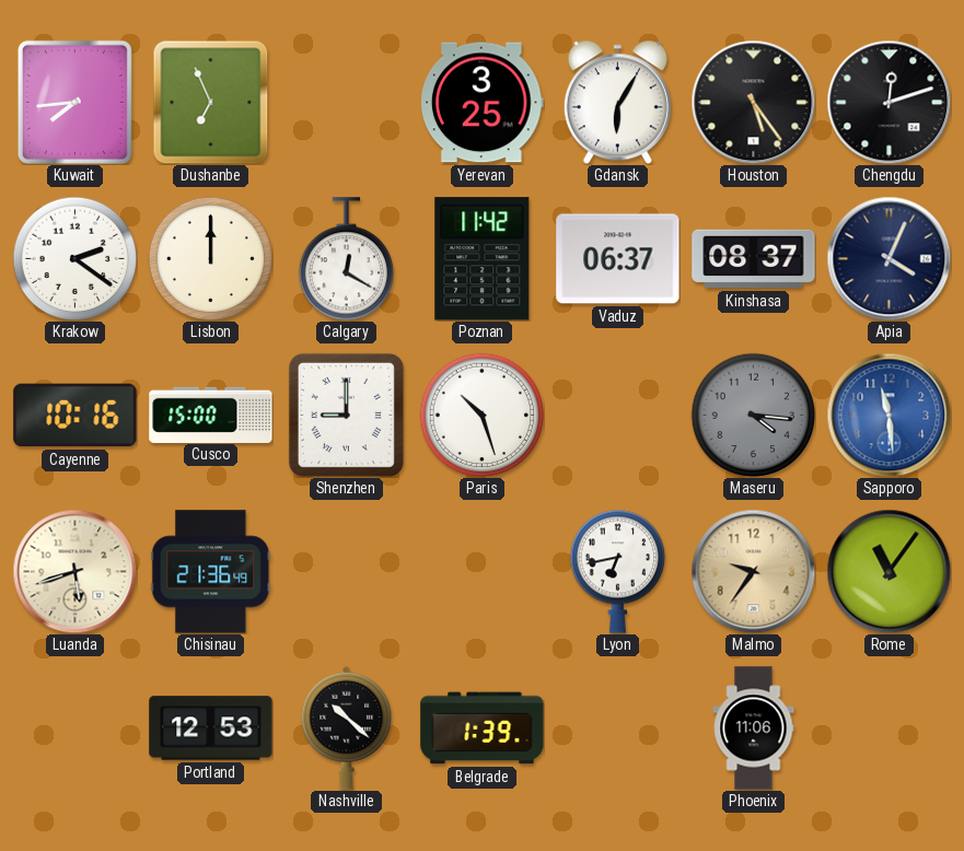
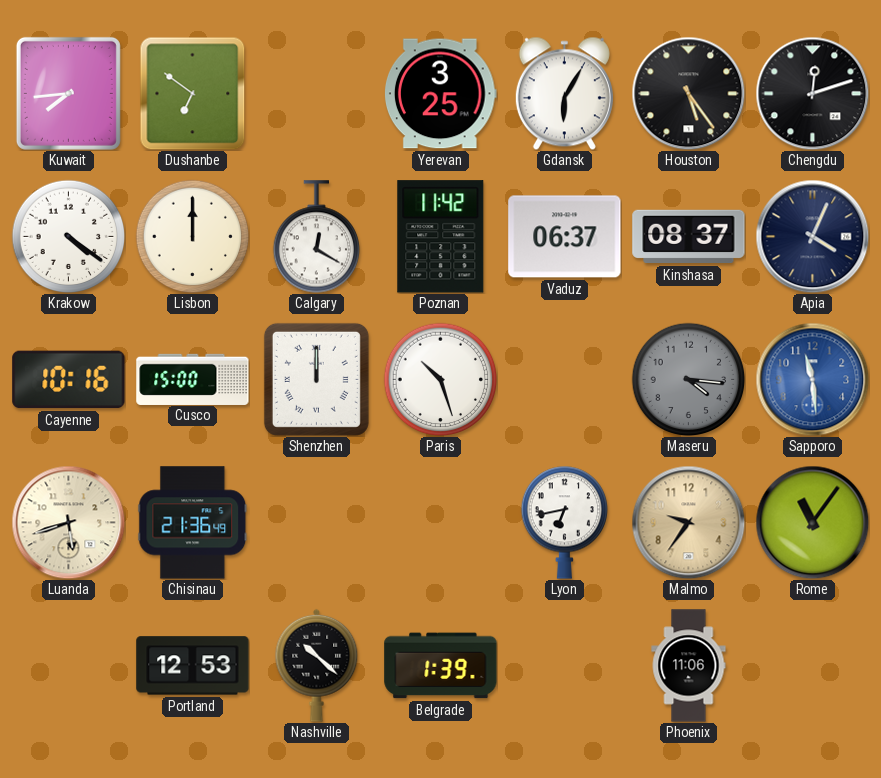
Dushanbe: 6:56 -> 6:51
Krakow: 2:21 -> 4:21
Shenzhen: 9:00 -> 12:00
